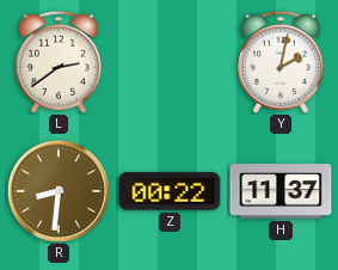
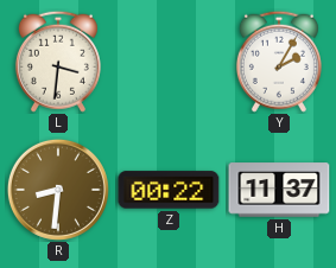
L: 2:39 -> 3:31
Y: 2:02 -> 2:05
